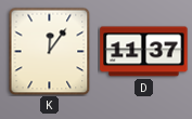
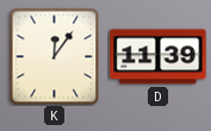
D: 11:37 -> 11:39
